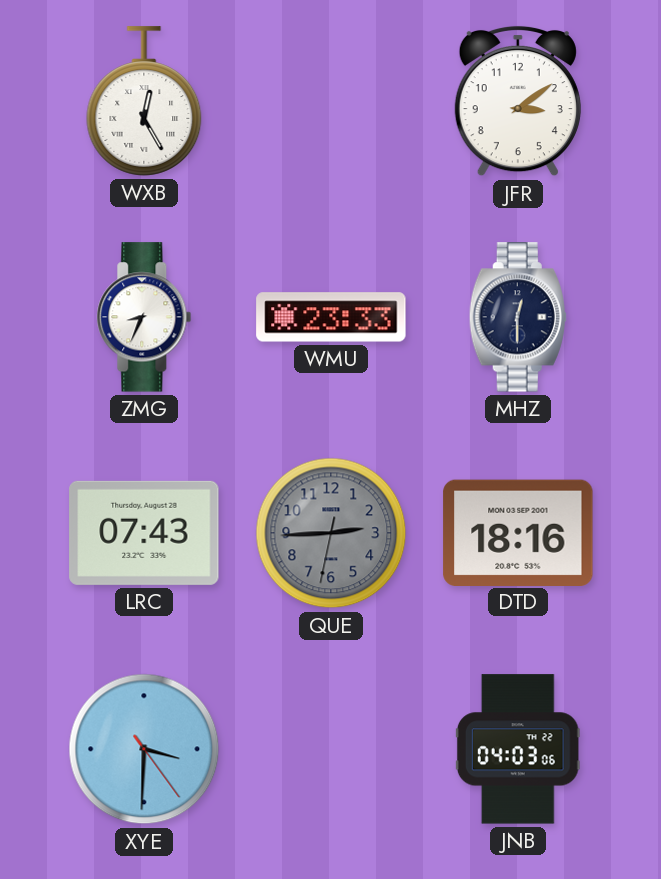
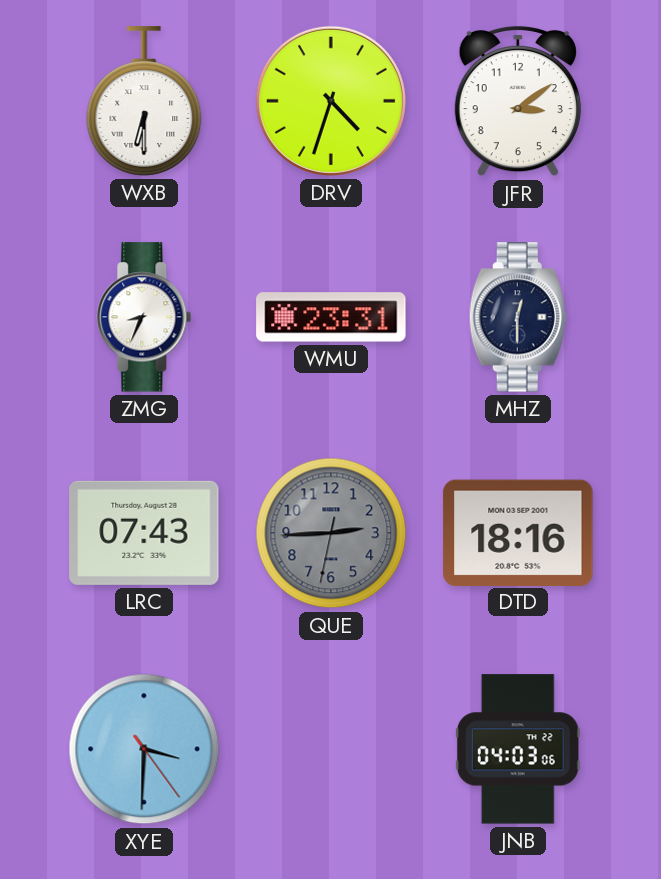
WXB: 12:25 -> 6:30
DRV: none -> 4:33
WMU: 23:33 -> 23:31
